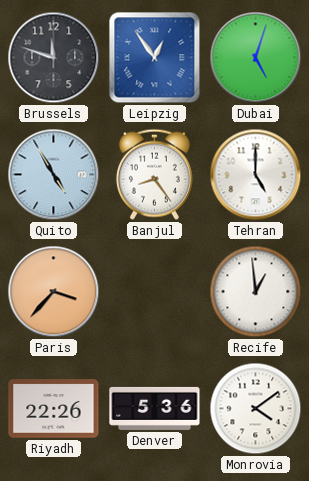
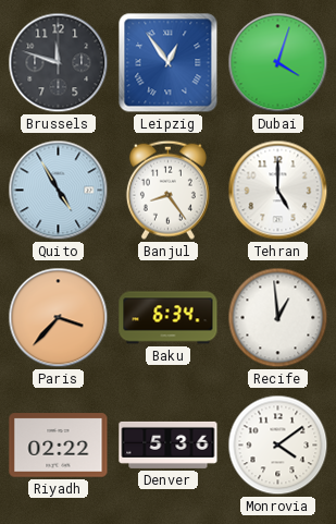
Dubai: 5:03 -> 4:03
Baku: none -> 6:34
Riyadh: 22:26 -> 02:22
